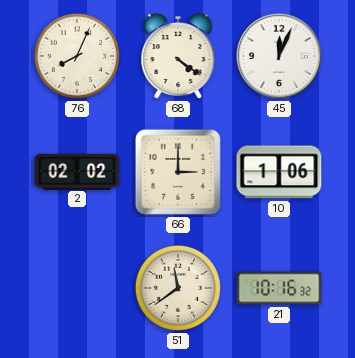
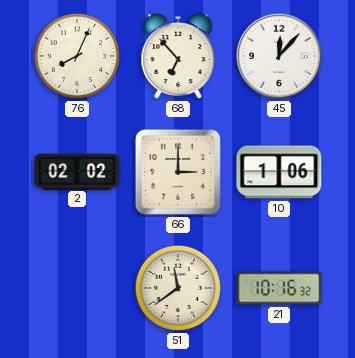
68: 4:21 -> 6:53
45: 12:04 -> 12:07
